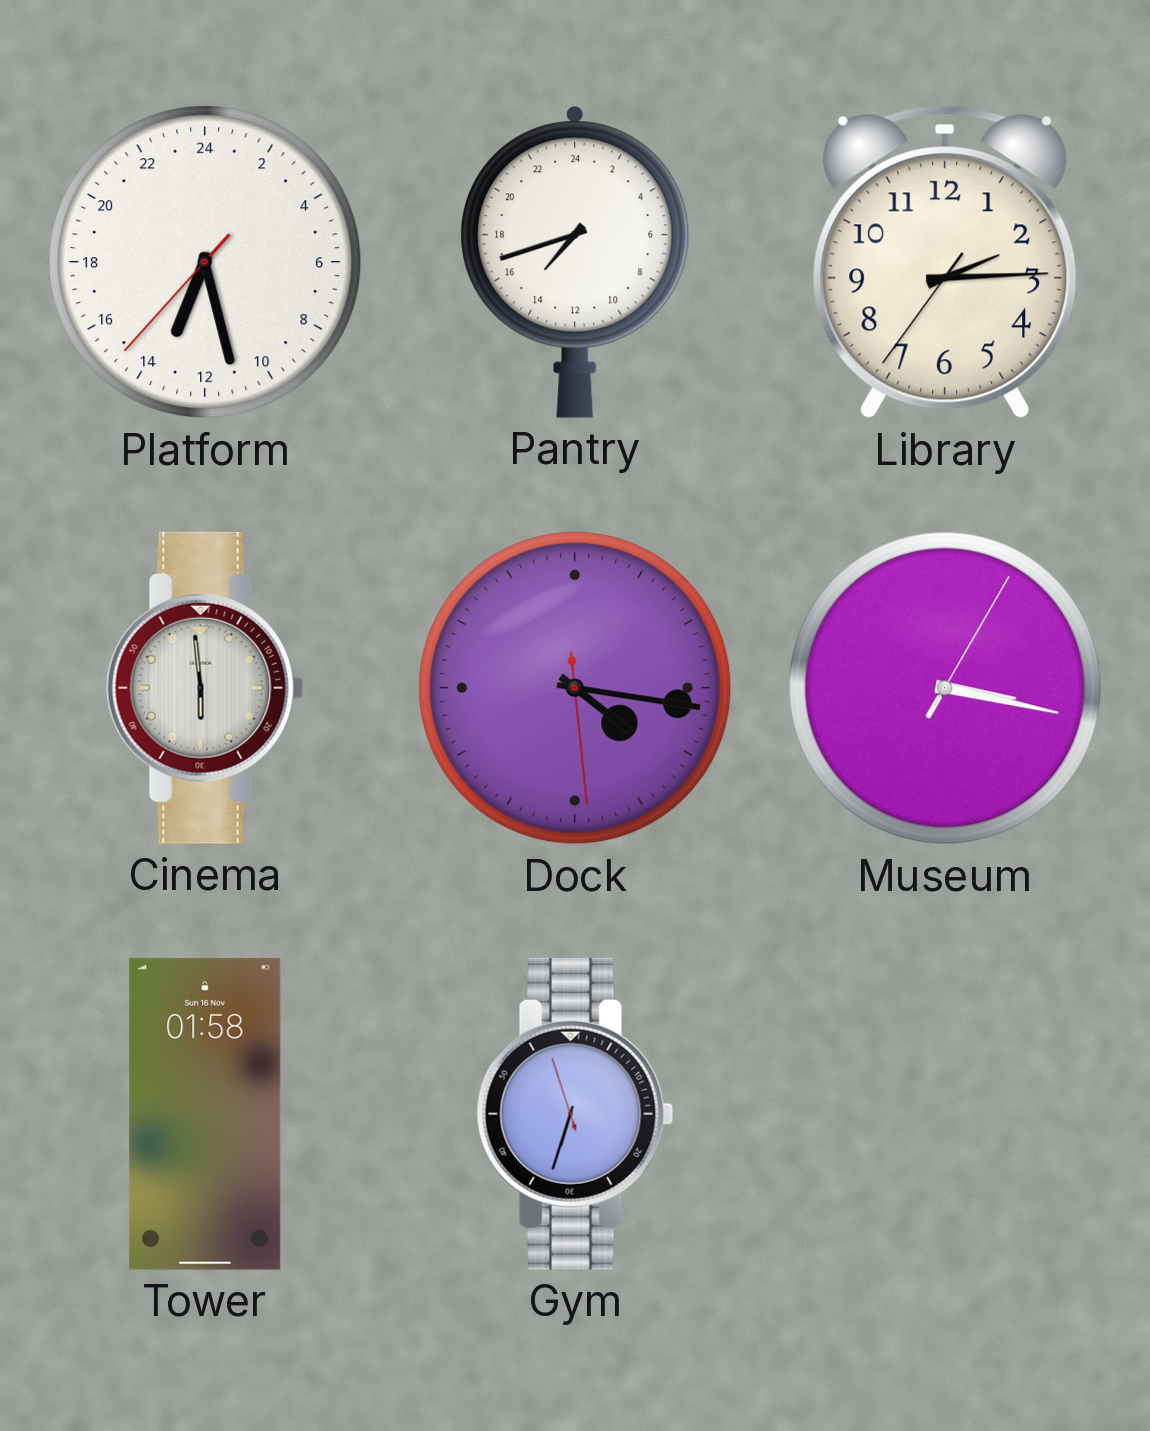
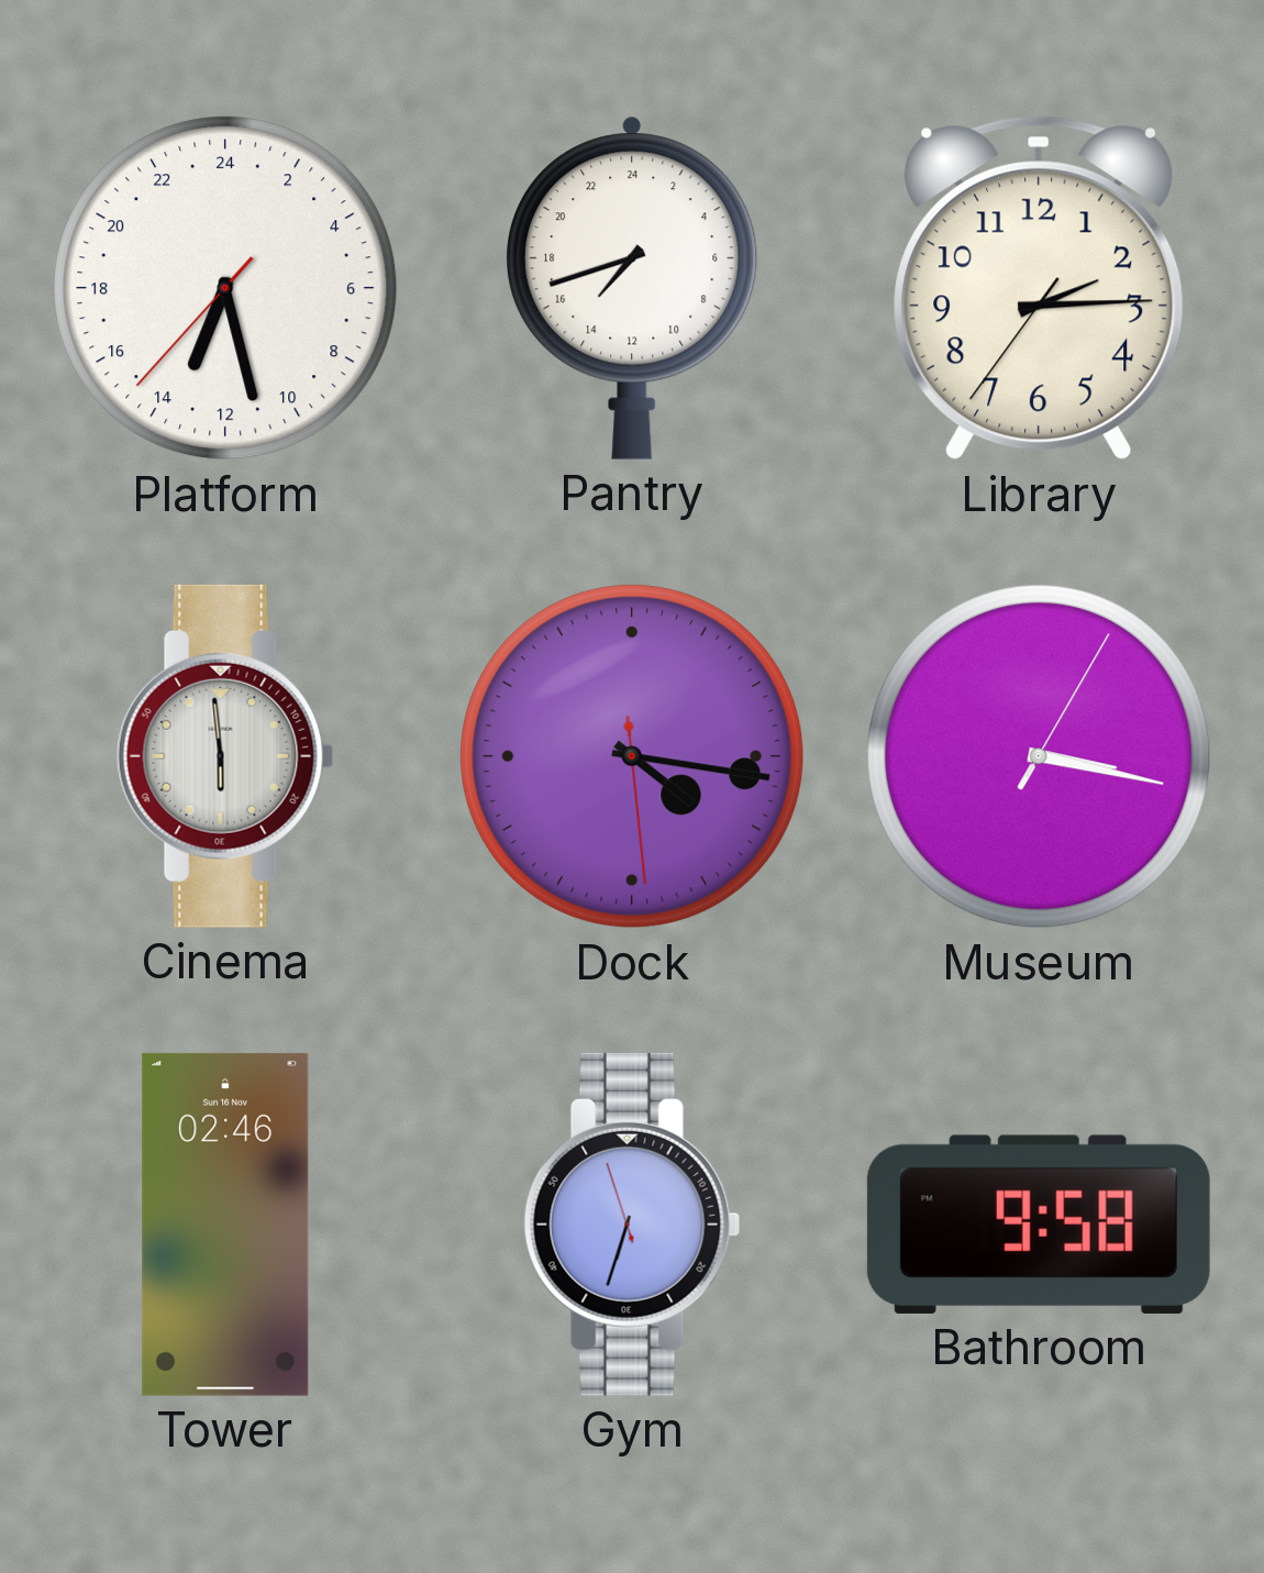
Tower: 01:58 -> 02:46
Bathroom: none -> 9:58
